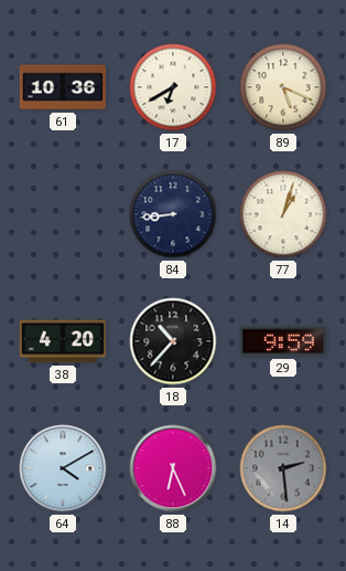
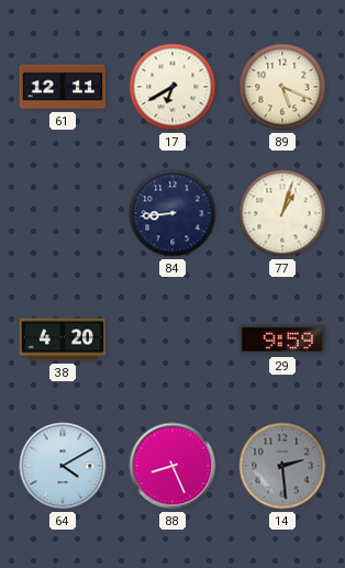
61: 10:36 -> 12:11
18: 10:37 -> none
88: 6:26 -> 8:26
